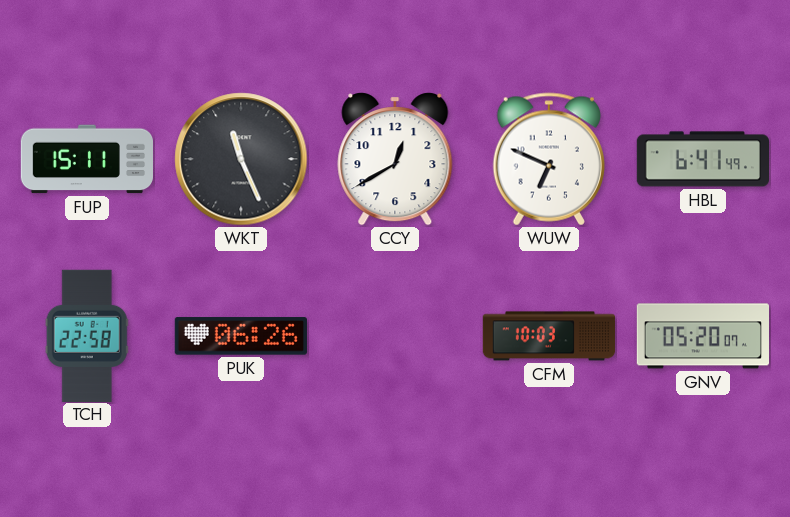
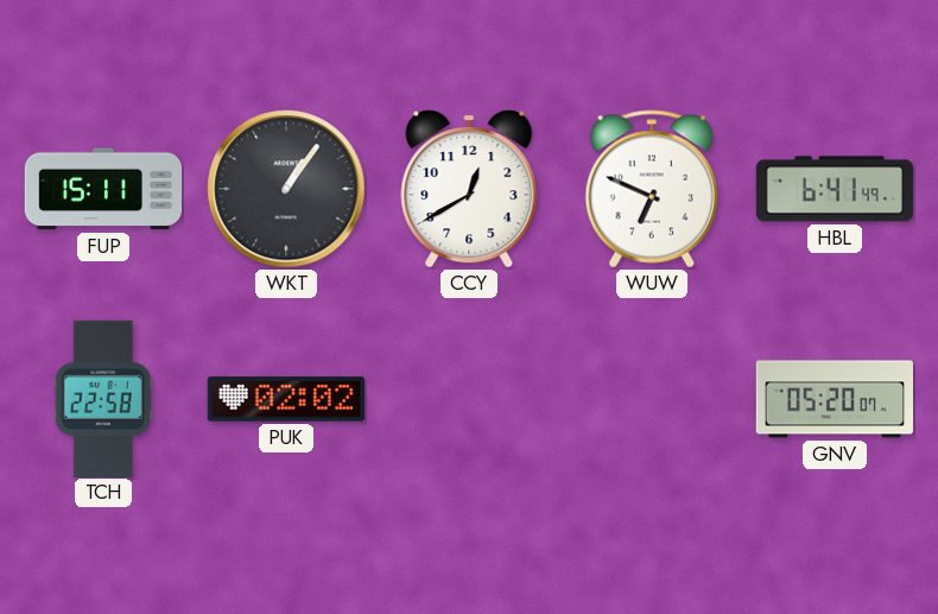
WKT: 11:26 -> 1:06
PUK: 06:26 -> 02:02
CFM: 10:03 -> none
